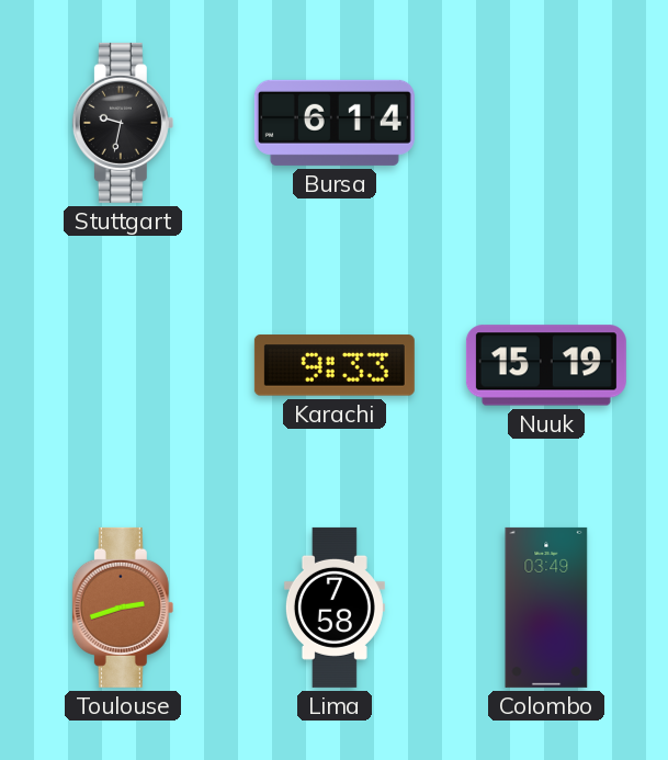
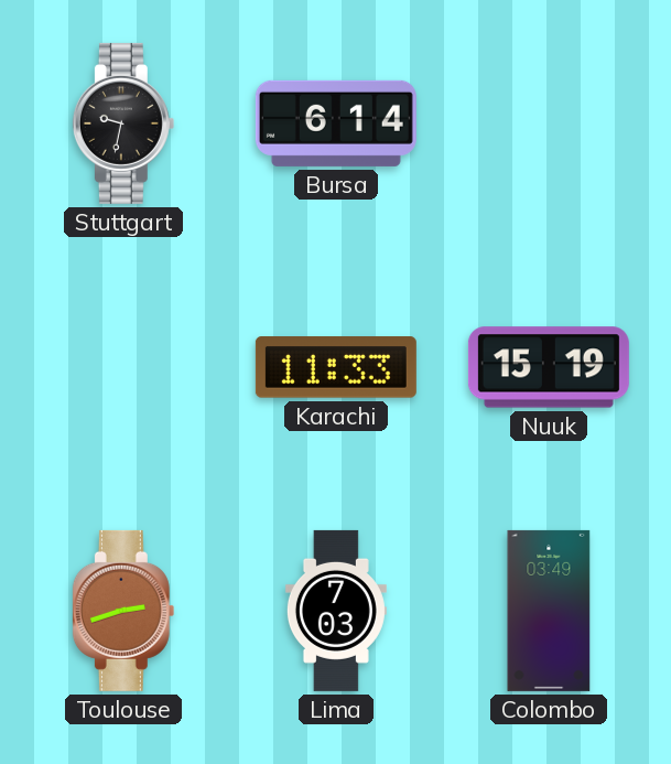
Karachi: 9:33 -> 11:33
Lima: 7:58 -> 7:03
